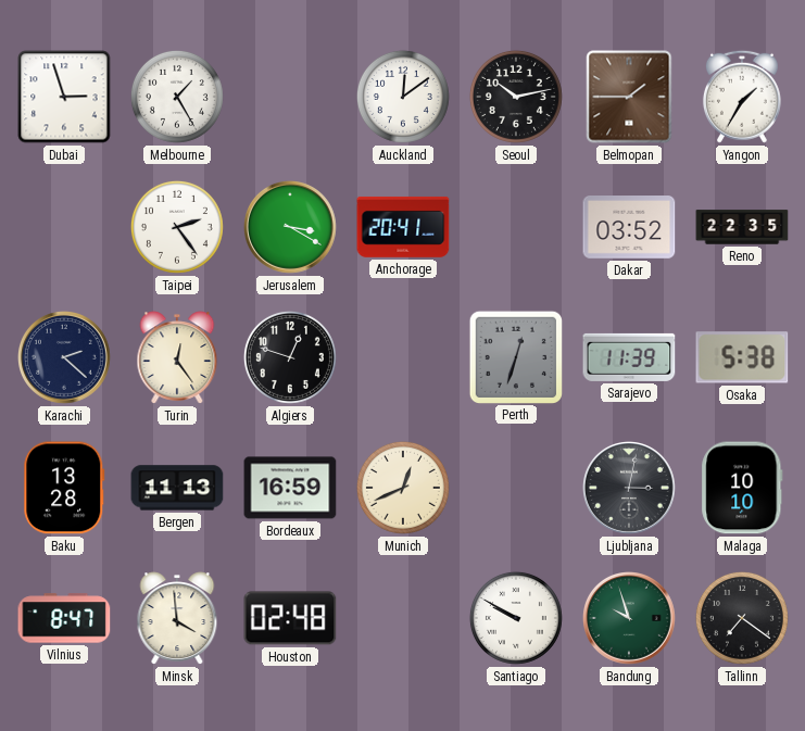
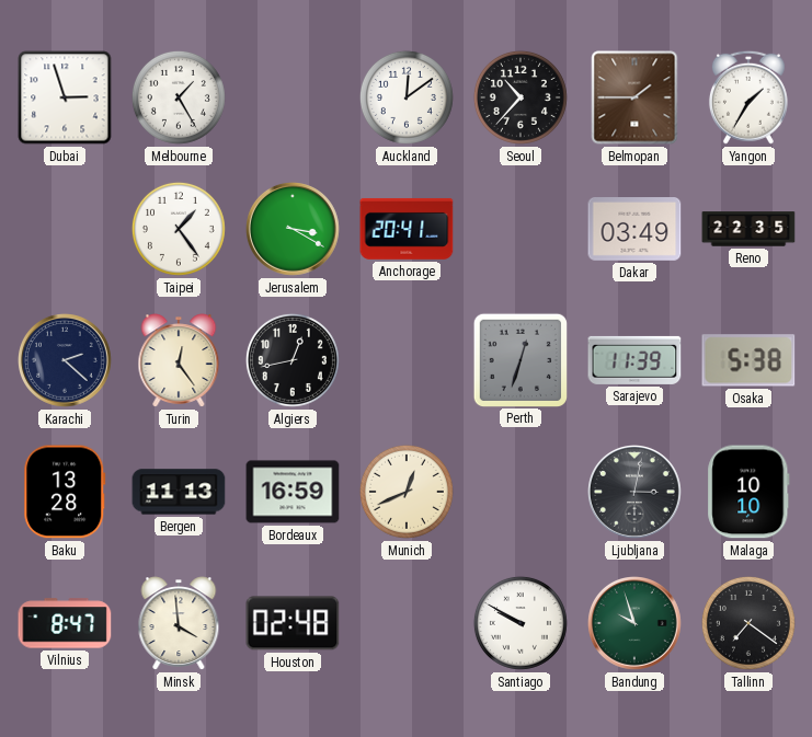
Seoul: 10:13 -> 10:37
Taipei: 2:24 -> 1:24
Dakar: 03:52 -> 03:49
Algiers: 12:48 -> 12:43
